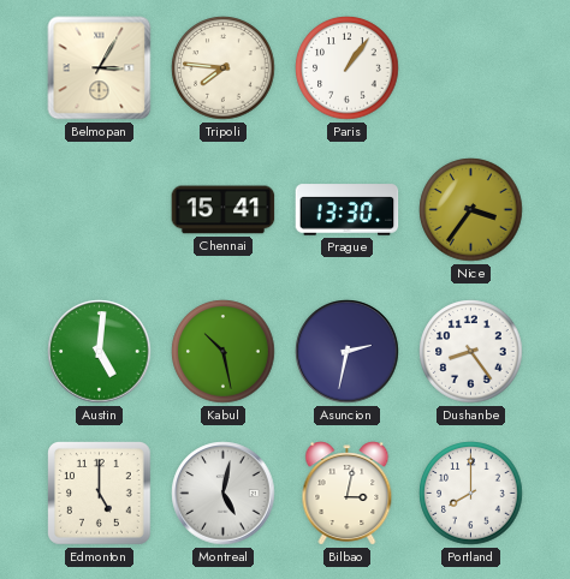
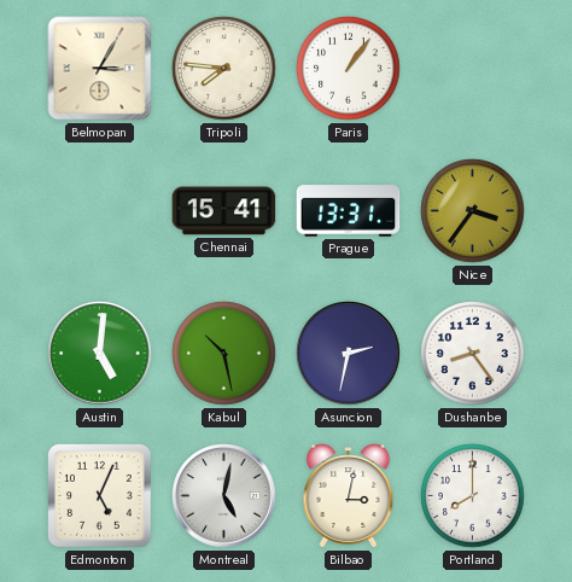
Prague: 13:30 -> 13:31
Edmonton: 5:00 -> 5:04
